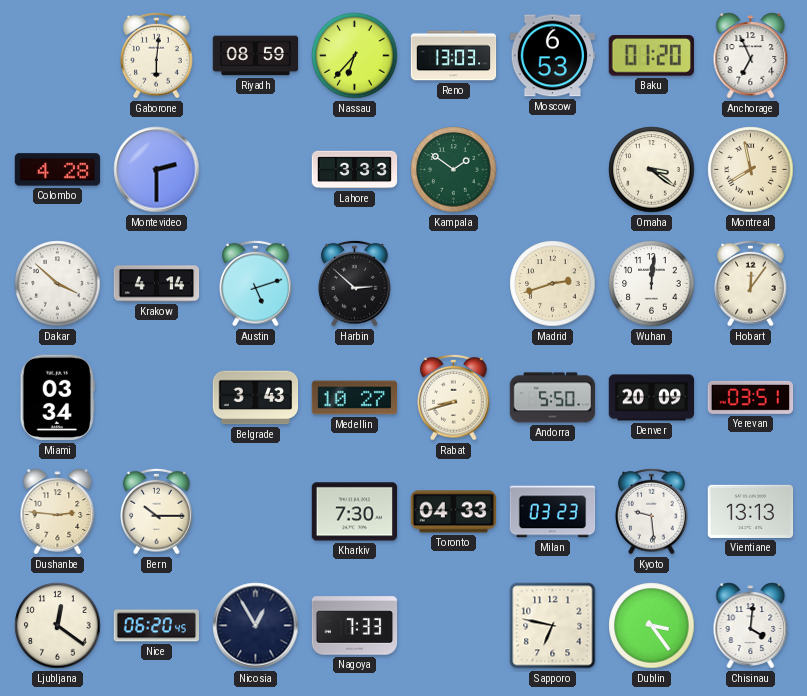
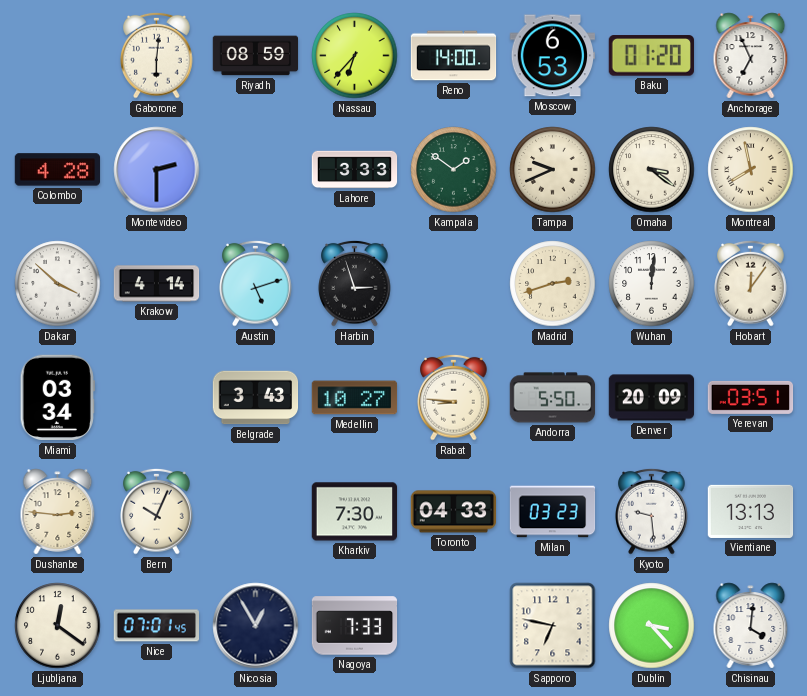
Reno: 13:03 -> 14:00
Tampa: none -> 9:41
Harbin: 2:52 -> 2:57
Rabat: 8:42 -> 8:46
Bern: 10:15 -> 10:04
Nice: 06:20 -> 07:01
Dublin: 3:24 -> 3:23
